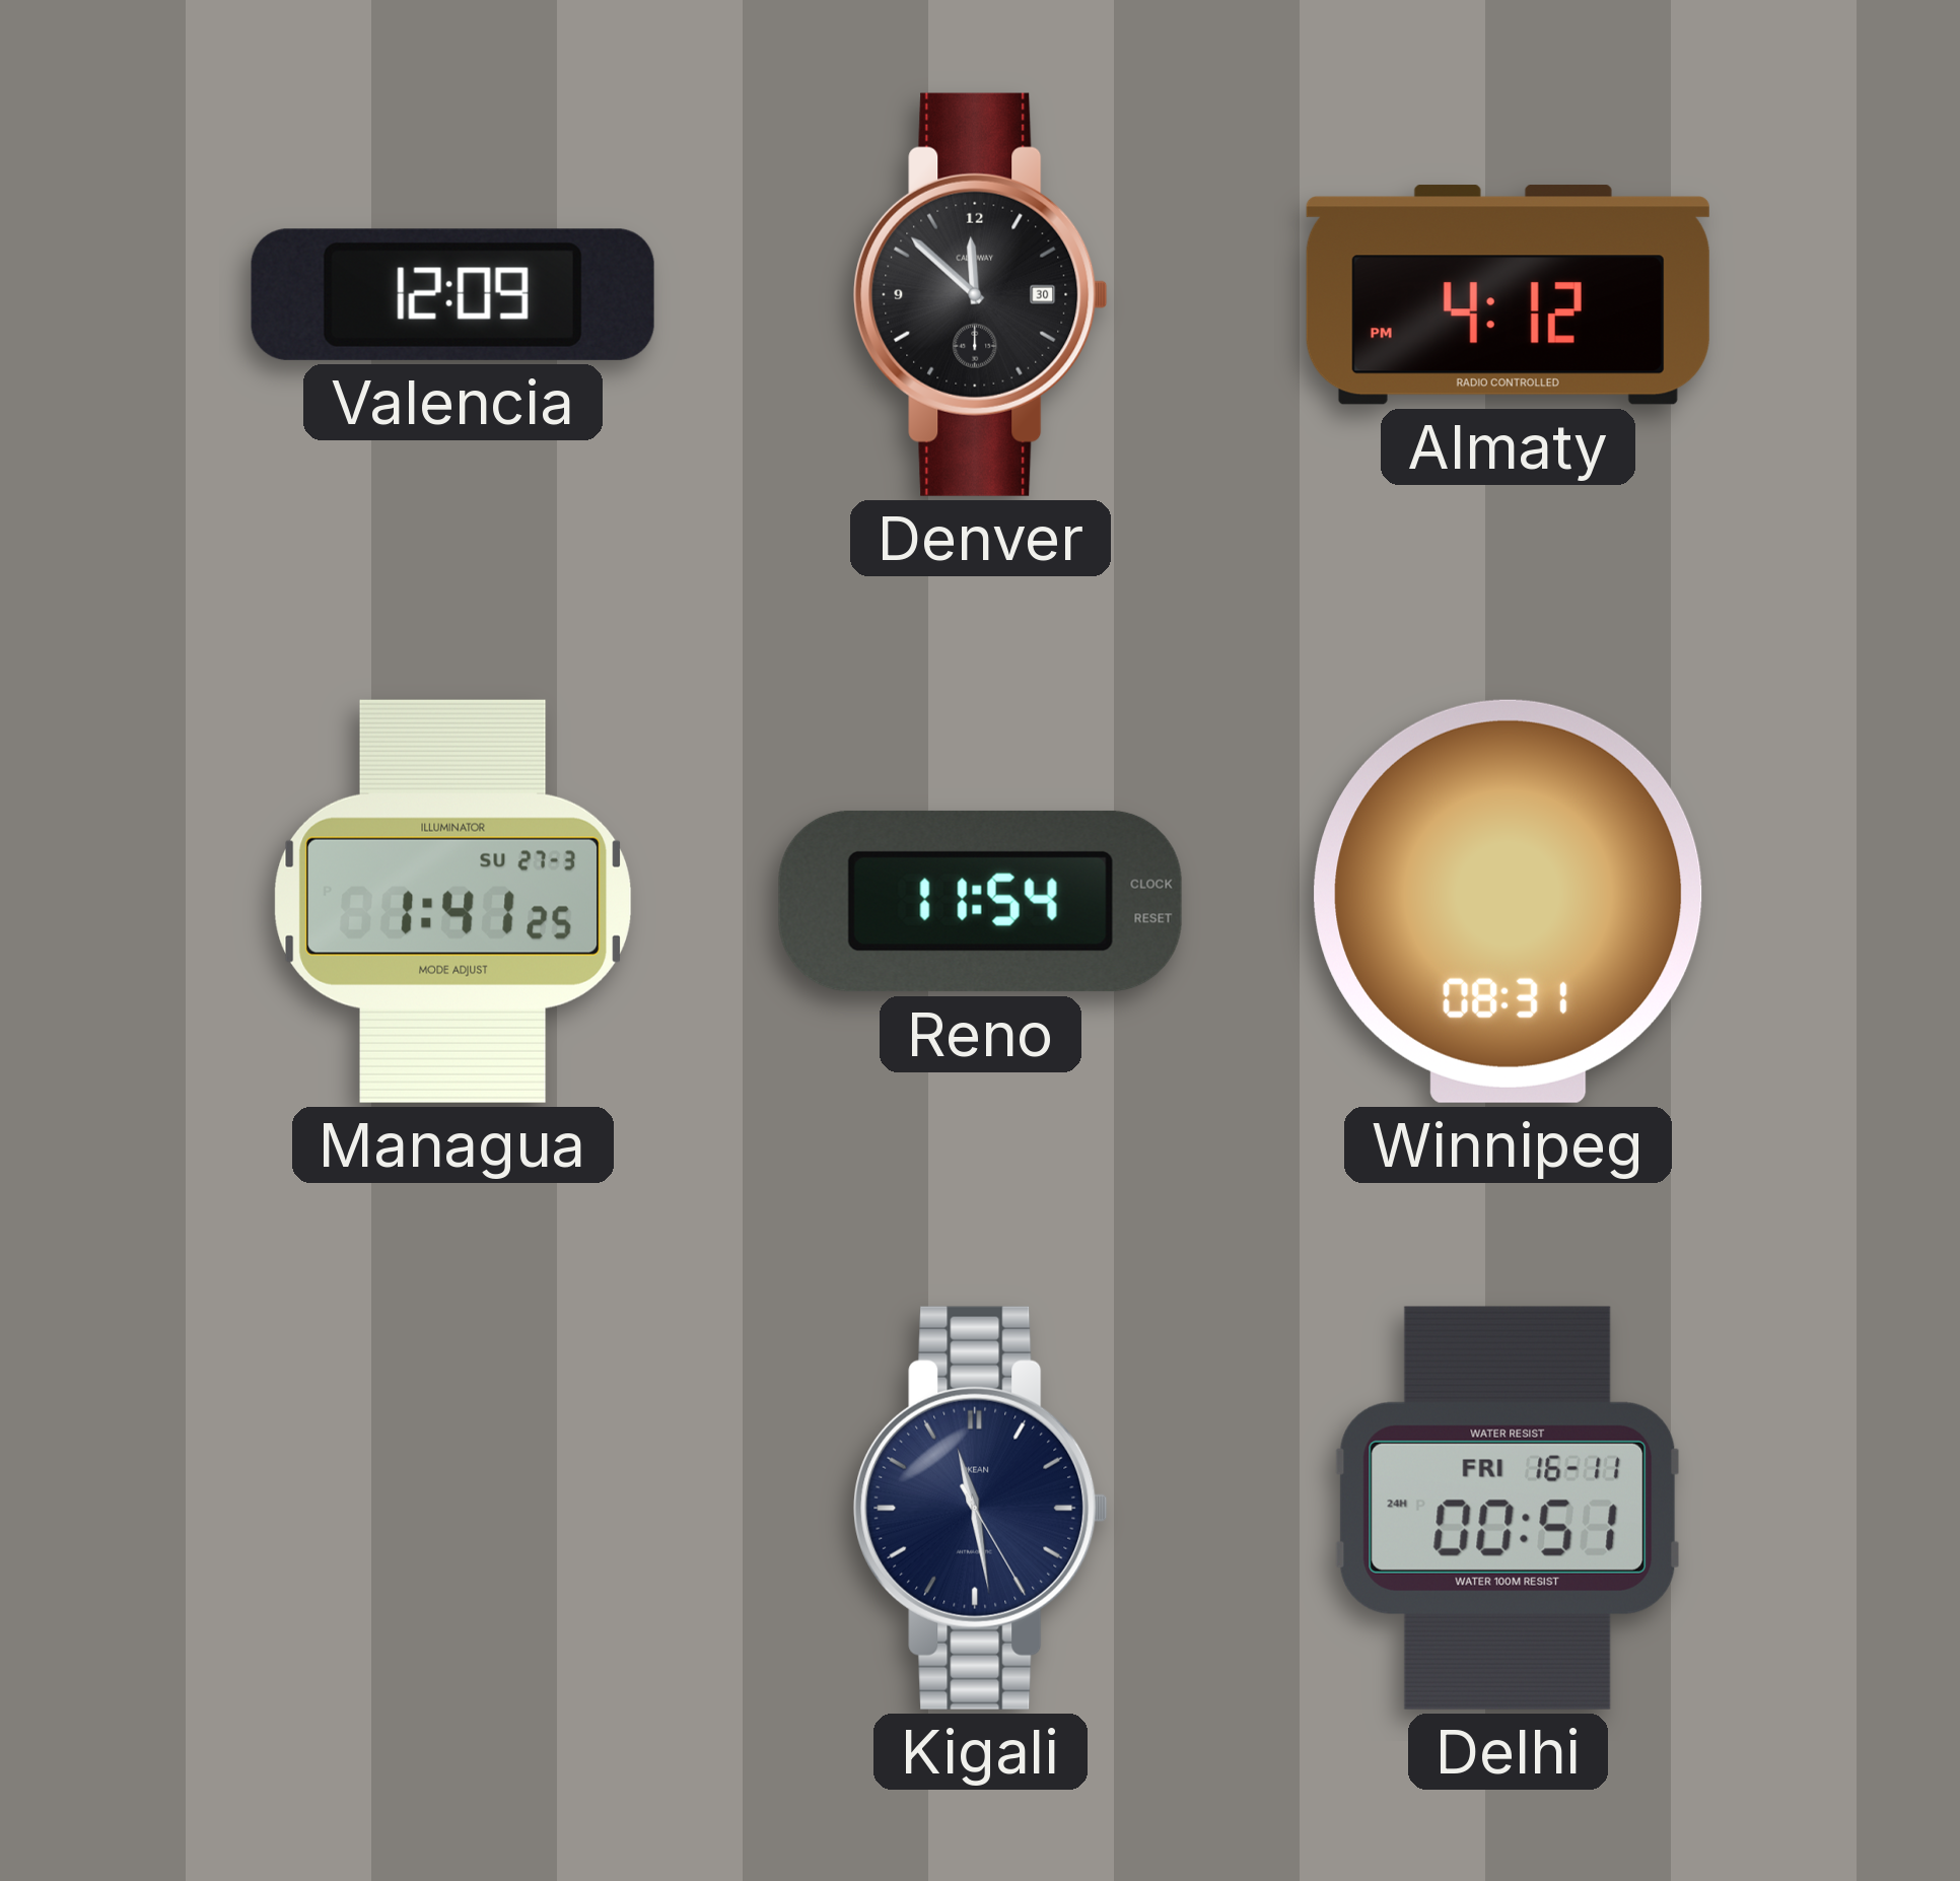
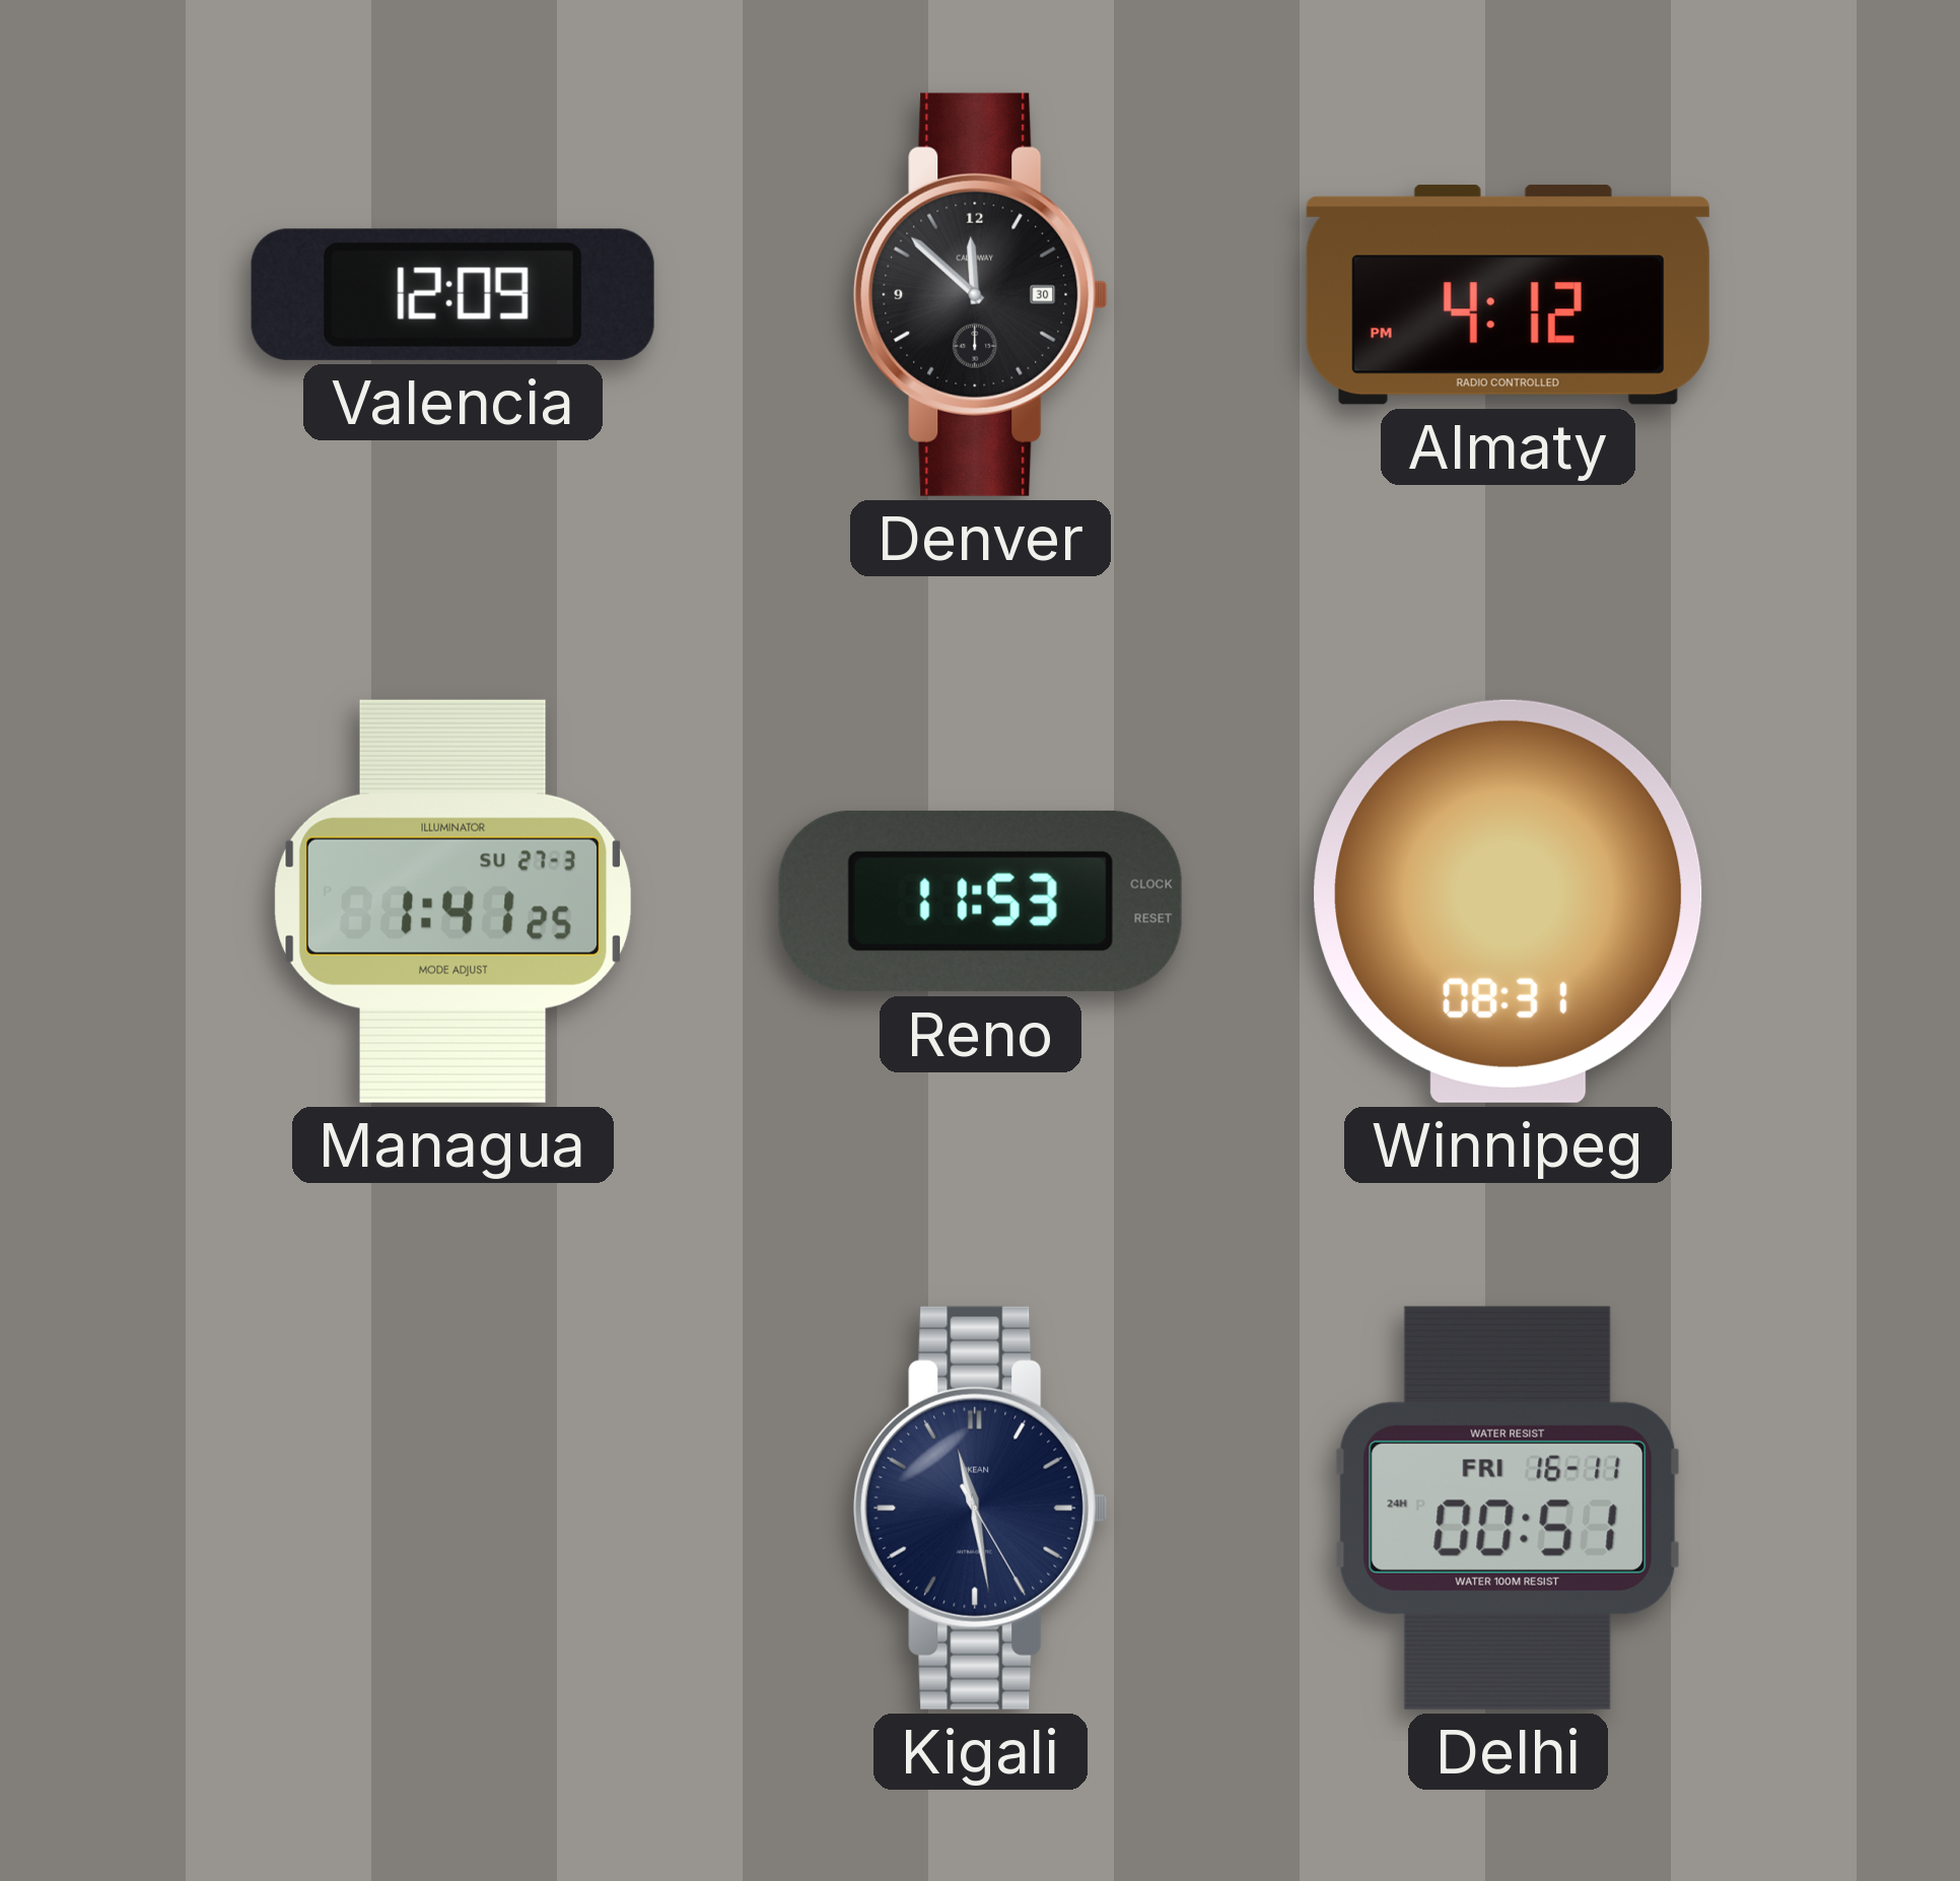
Reno: 11:54 -> 11:53
